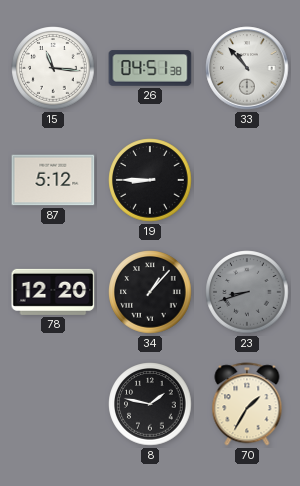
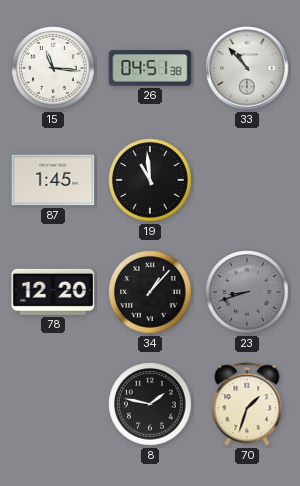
87: 5:12 -> 1:45
19: 8:45 -> 10:59
70: 1:35 -> 1:33
